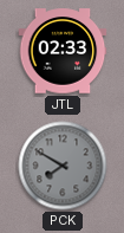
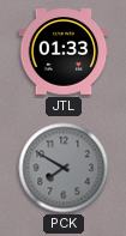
JTL: 02:33 -> 01:33
